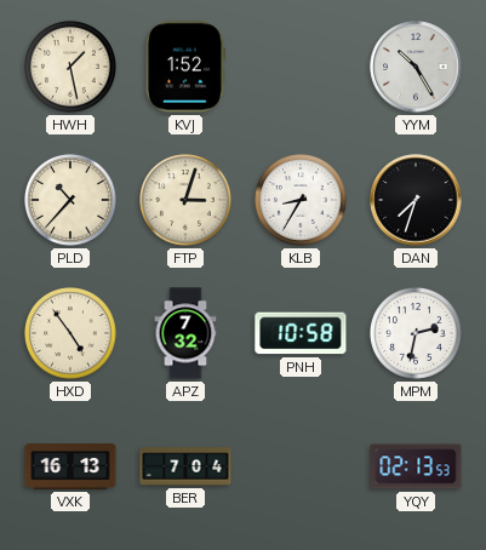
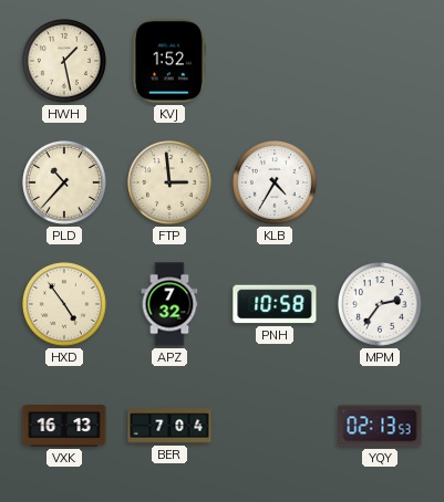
YYM: 10:25 -> none
FTP: 3:03 -> 2:59
KLB: 8:35 -> 4:35
DAN: 7:33 -> none
MPM: 2:32 -> 2:36
